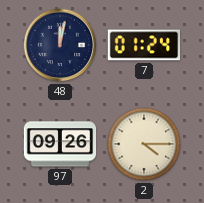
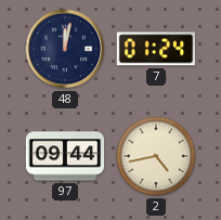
97: 09:26 -> 09:44
2: 4:15 -> 4:43
